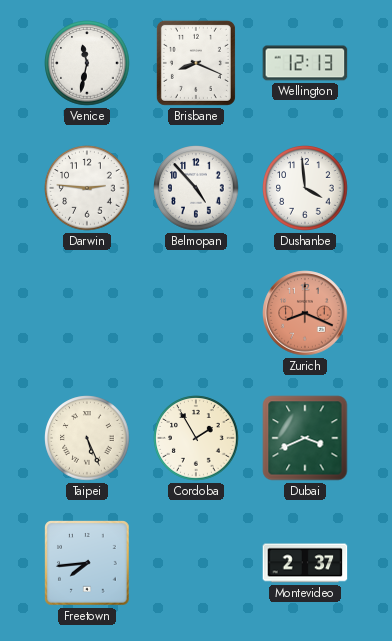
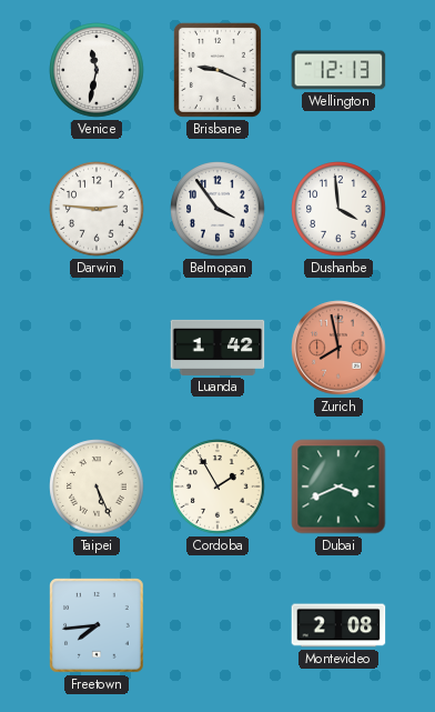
Brisbane: 8:19 -> 9:19
Belmopan: 4:53 -> 3:54
Luanda: none -> 1:42
Zurich: 8:19 -> 7:58
Montevideo: 2:37 -> 2:08
